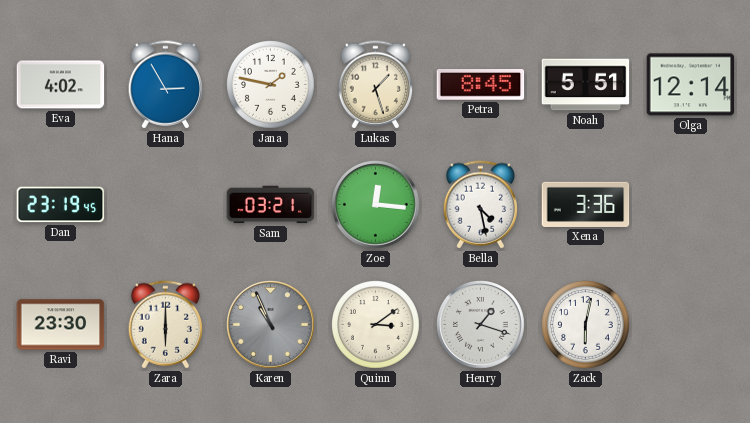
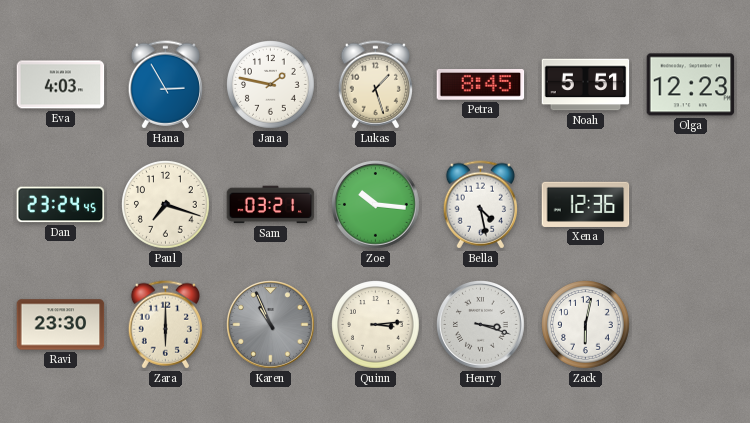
Eva: 4:02 -> 4:03
Olga: 12:14 -> 12:23
Dan: 23:19 -> 23:24
Paul: none -> 7:18
Zoe: 12:16 -> 10:16
Xena: 3:36 -> 12:36
Quinn: 3:09 -> 3:14
Henry: 1:18 -> 3:18
